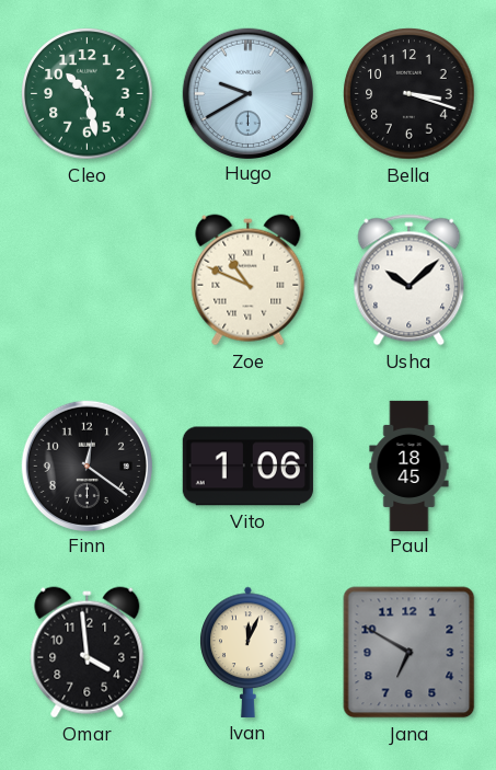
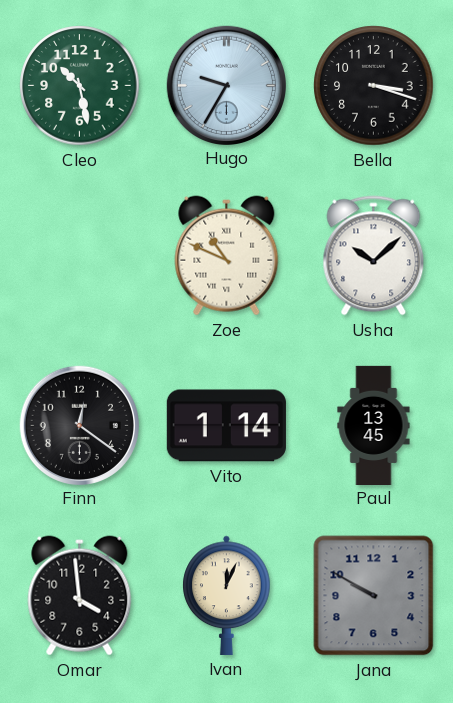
Hugo: 9:40 -> 9:35
Vito: 1:06 -> 1:14
Paul: 18:45 -> 13:45
Jana: 6:50 -> 9:50
